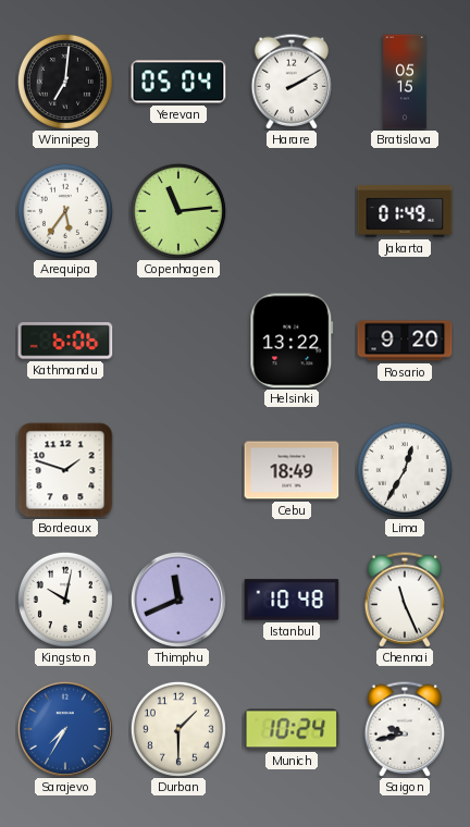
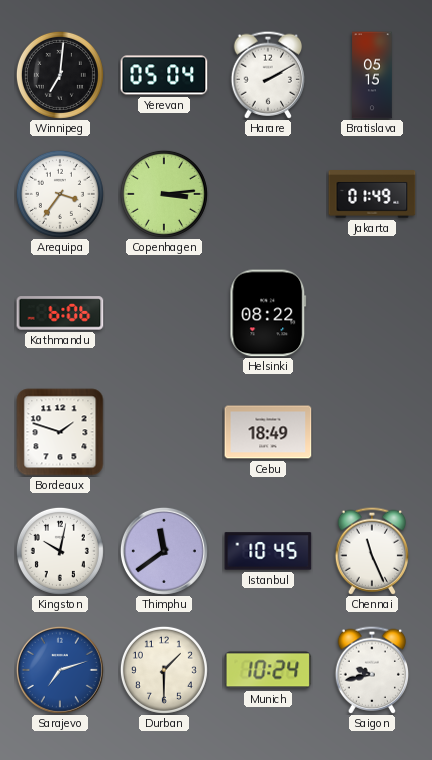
Arequipa: 5:36 -> 3:36
Copenhagen: 11:14 -> 3:14
Helsinki: 13:22 -> 08:22
Rosario: 9:20 -> none
Lima: 12:35 -> none
Thimphu: 11:41 -> 11:39
Istanbul: 10:48 -> 10:45
Sarajevo: 7:35 -> 7:12
